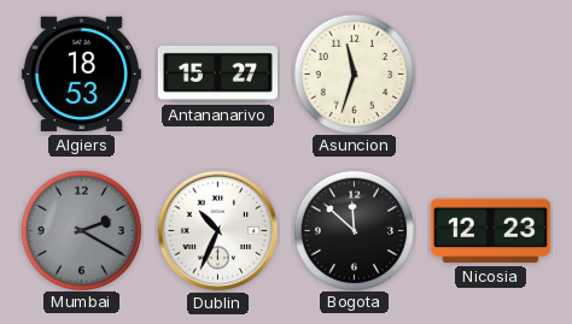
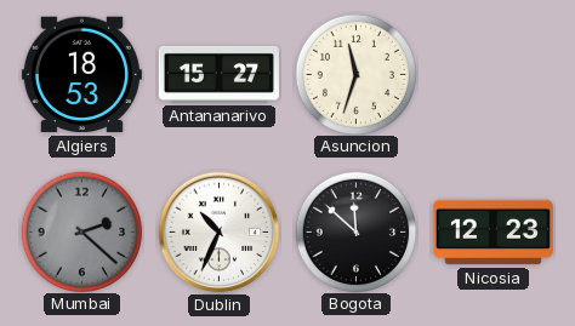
Mumbai: 2:20 -> 2:22
